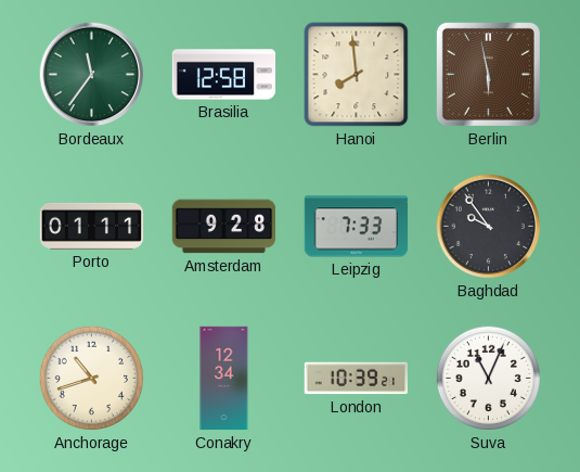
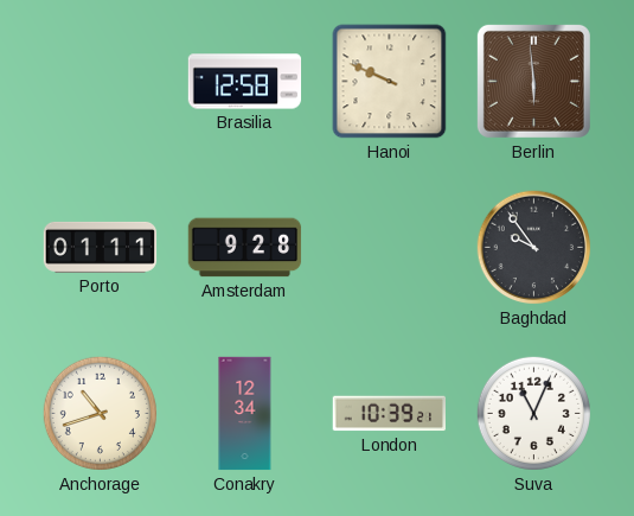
Bordeaux: 11:36 -> none
Hanoi: 7:59 -> 9:49
Berlin: 5:58 -> 5:59
Leipzig: 7:33 -> none
